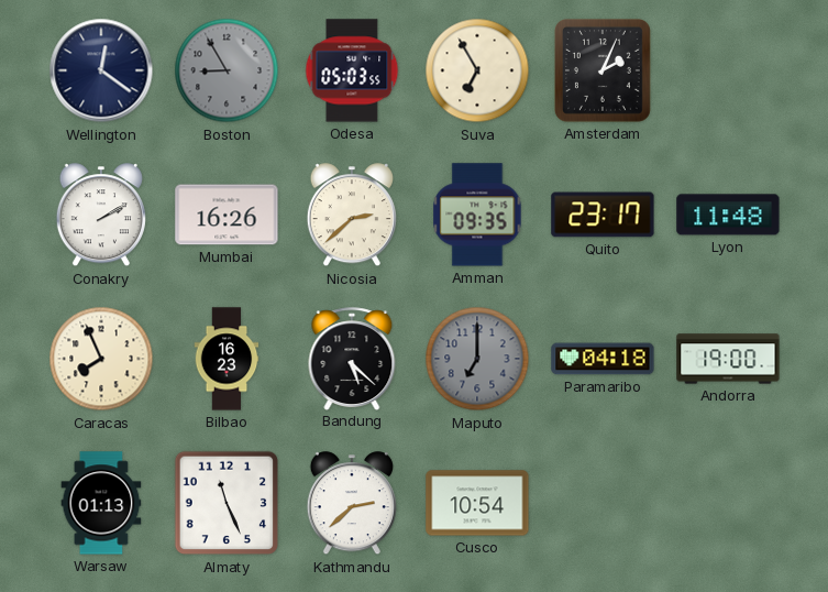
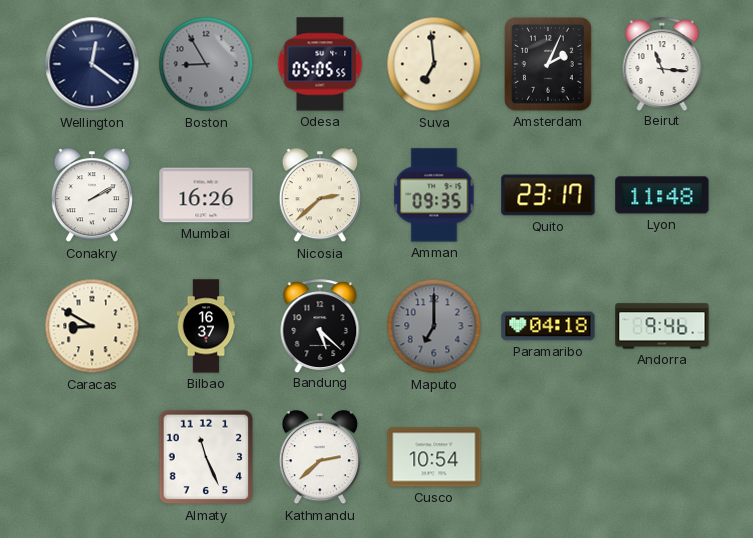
Odesa: 05:03 -> 05:05
Suva: 6:55 -> 6:59
Beirut: none -> 11:16
Caracas: 7:56 -> 8:50
Bilbao: 16:23 -> 16:37
Andorra: 19:00 -> 9:46
Warsaw: 01:13 -> none
